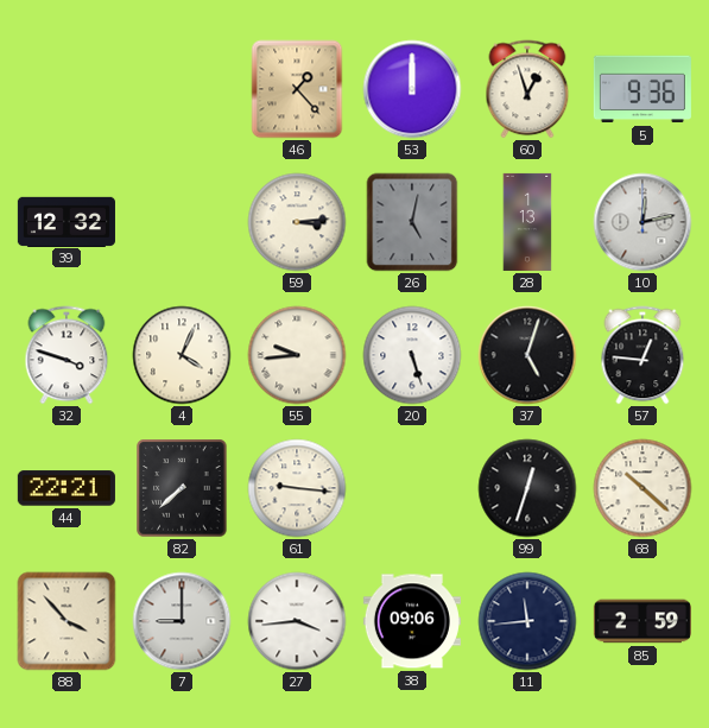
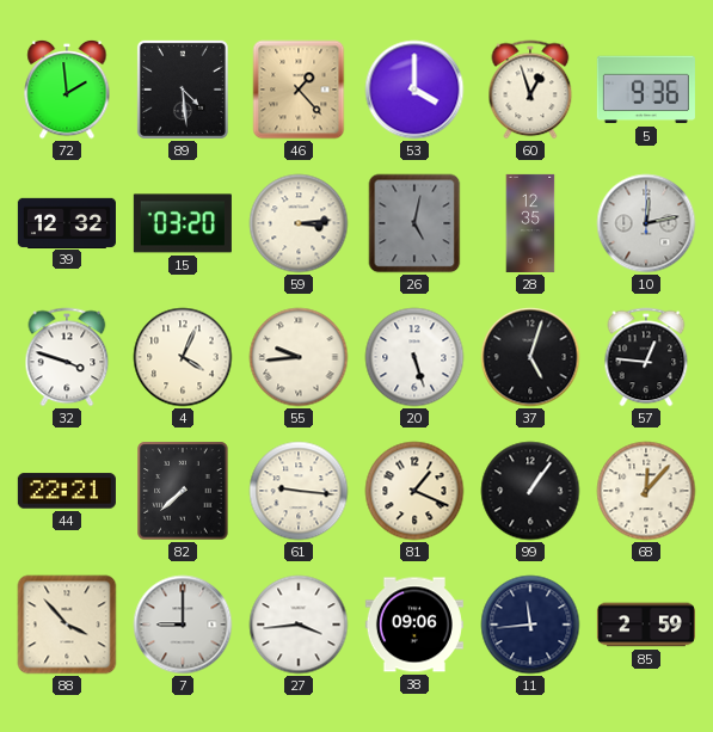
72: none -> 1:59
89: none -> 4:29
53: 12:00 -> 4:00
15: none -> 03:20
28: 1:13 -> 12:35
81: none -> 1:19
99: 12:33 -> 1:06
68: 10:22 -> 12:07
